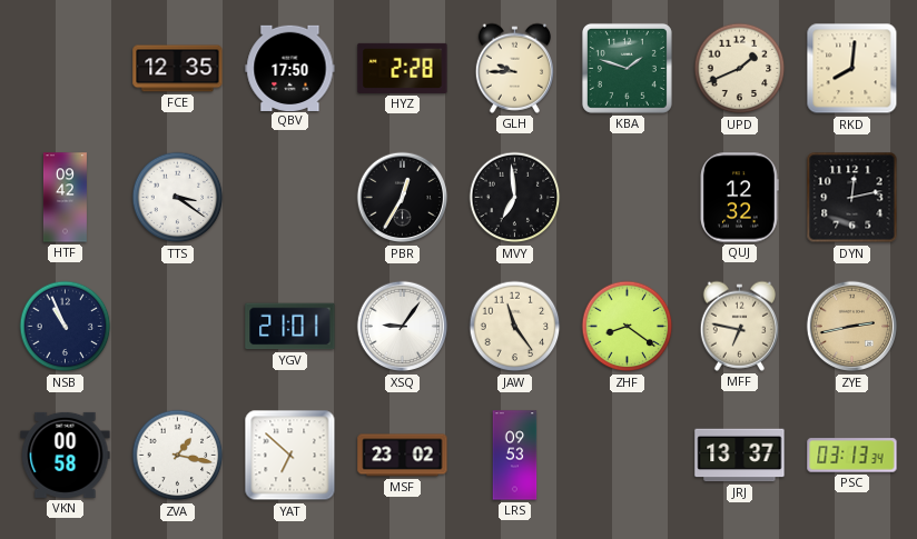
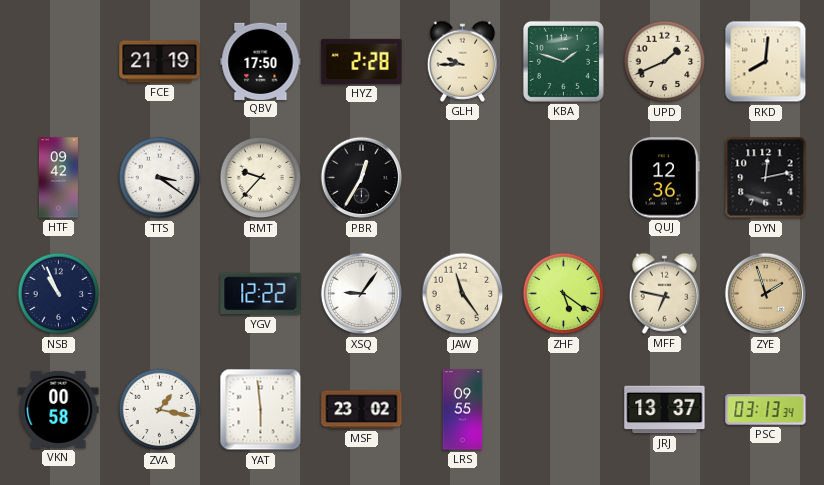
FCE: 12:35 -> 21:19
RMT: none -> 9:37
MVY: 6:59 -> none
QUJ: 12:32 -> 12:36
YGV: 21:01 -> 12:22
ZHF: 8:21 -> 5:21
ZYE: 2:43 -> 1:57
YAT: 6:52 -> 5:59
LRS: 09:53 -> 09:55
